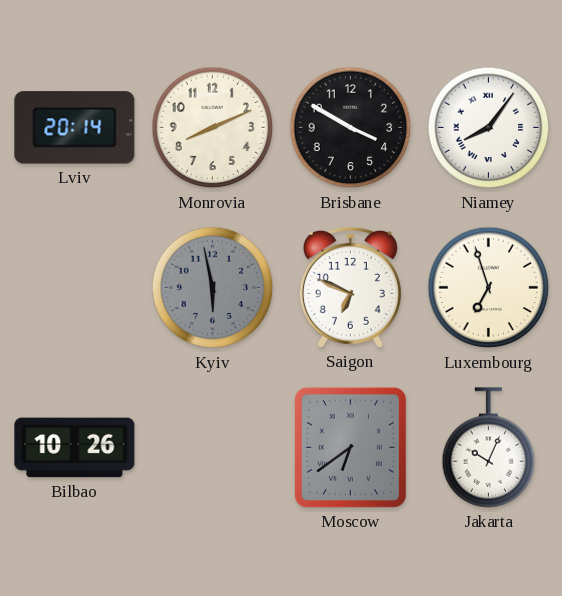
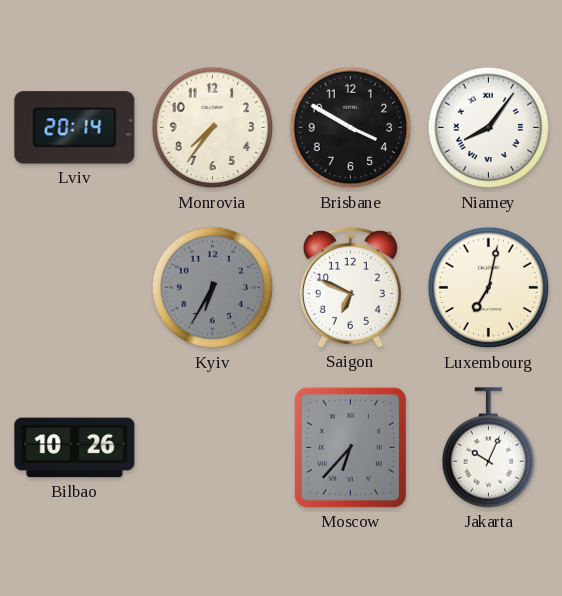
Monrovia: 8:11 -> 7:36
Kyiv: 5:58 -> 6:35
Luxembourg: 6:57 -> 7:02
Moscow: 6:39 -> 6:37
